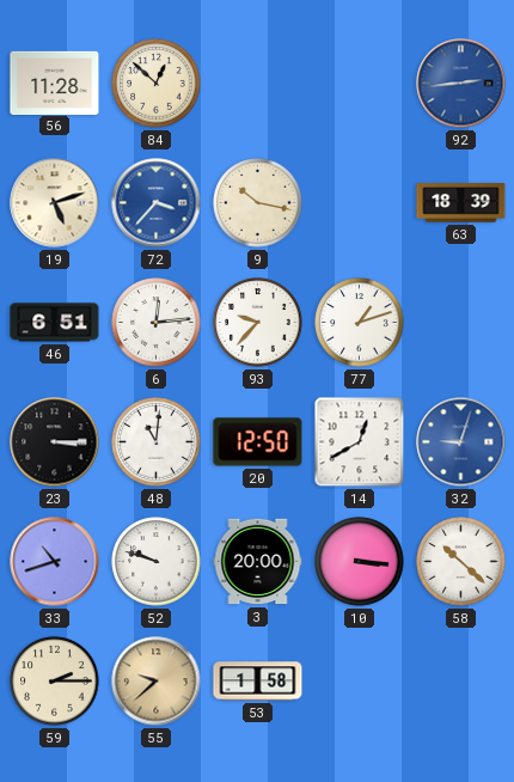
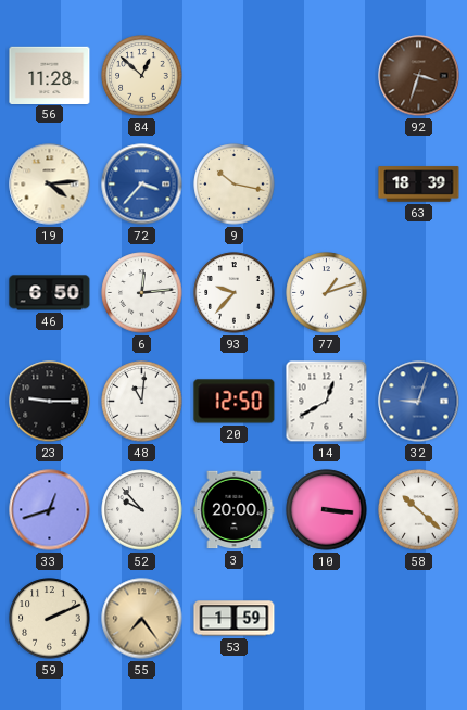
92: 2:44 -> 3:33
92 dial: blue -> brown
19: 5:12 -> 4:14
46: 6:51 -> 6:50
23: 3:15 -> 9:15
33: 10:42 -> 12:42
52: 9:48 -> 9:53
59: 2:15 -> 2:11
55: 9:38 -> 7:24
53: 1:58 -> 1:59
